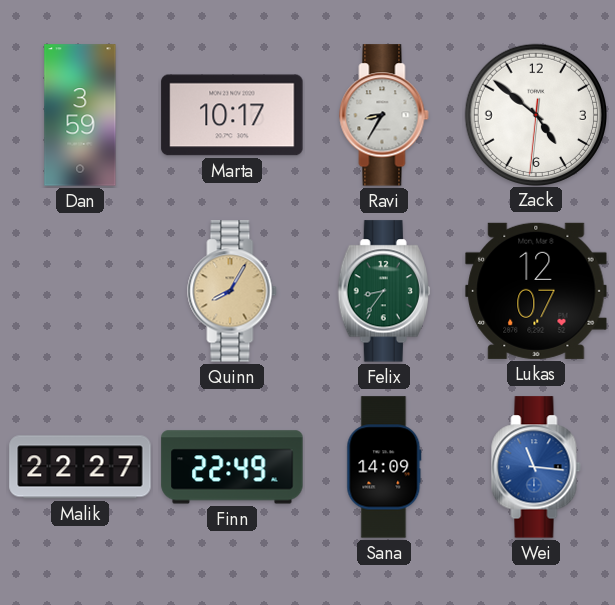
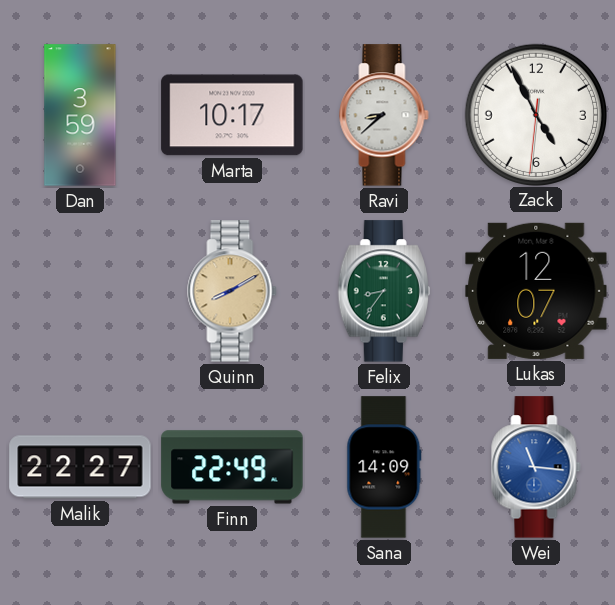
Ravi: 8:35 -> 8:38
Zack: 4:51 -> 4:55
Quinn: 8:05 -> 8:10
